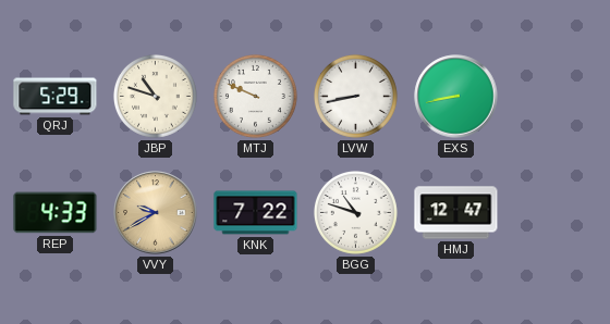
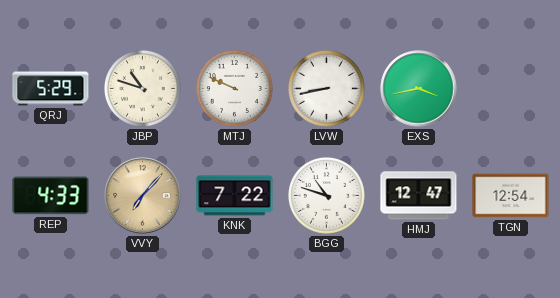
EXS: 8:43 -> 3:43
VVY: 9:40 -> 7:07
TGN: none -> 12:54
